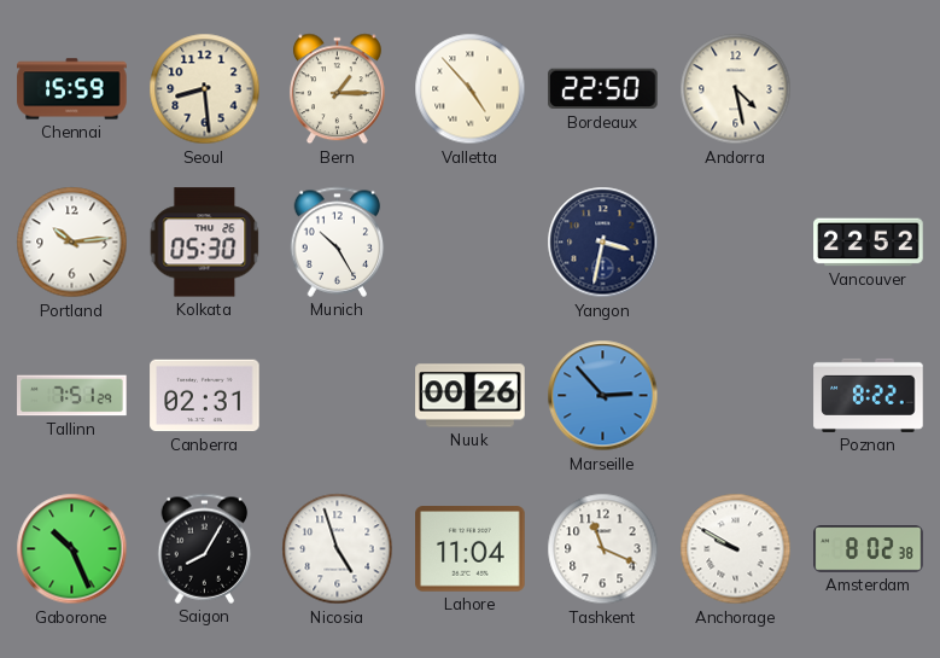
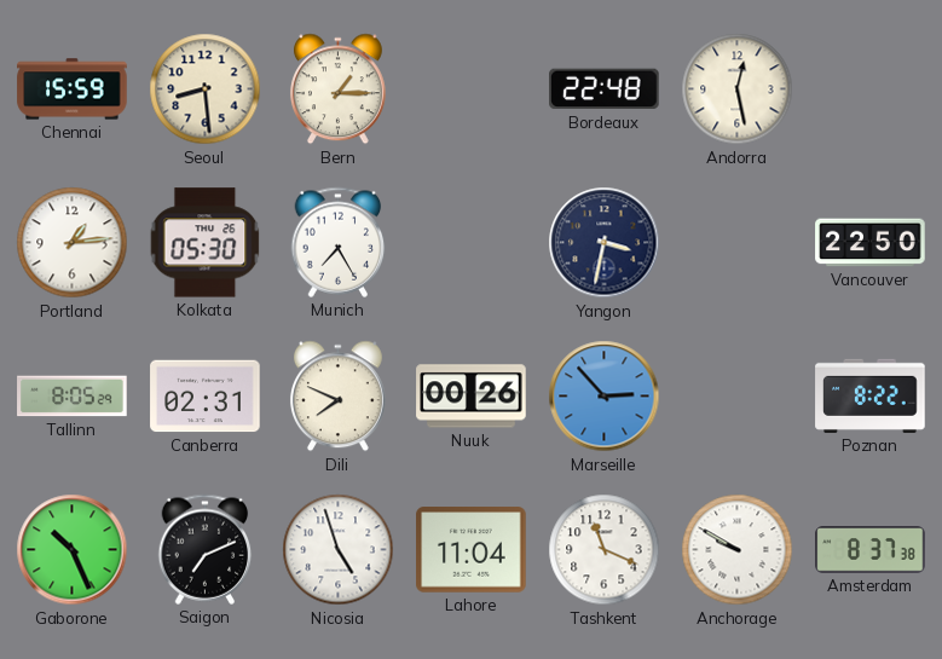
Valletta: 4:53 -> none
Bordeaux: 22:50 -> 22:48
Andorra: 4:28 -> 12:28
Portland: 10:14 -> 1:14
Munich: 10:25 -> 7:25
Vancouver: 22:52 -> 22:50
Tallinn: 7:51 -> 8:05
Dili: none -> 7:49
Saigon: 8:05 -> 7:11
Amsterdam: 8:02 -> 8:37
